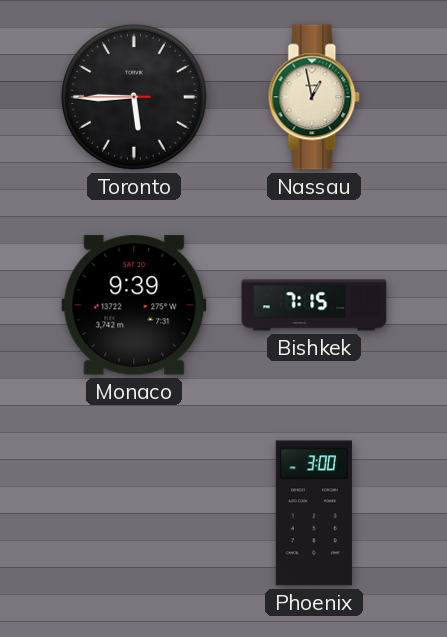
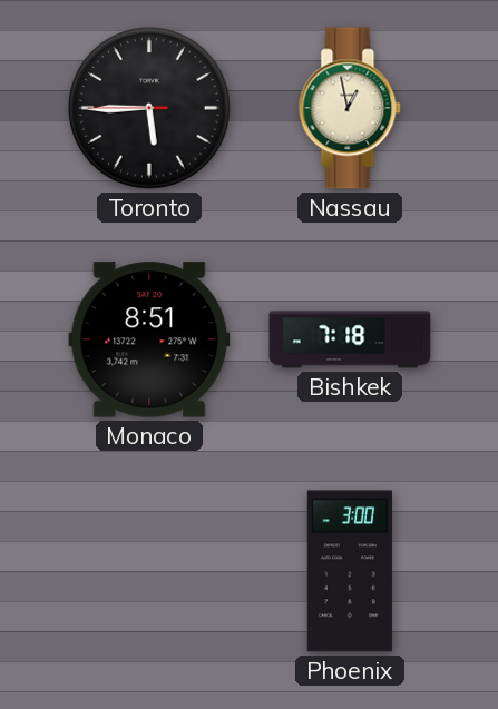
Monaco: 9:39 -> 8:51
Bishkek: 7:15 -> 7:18
